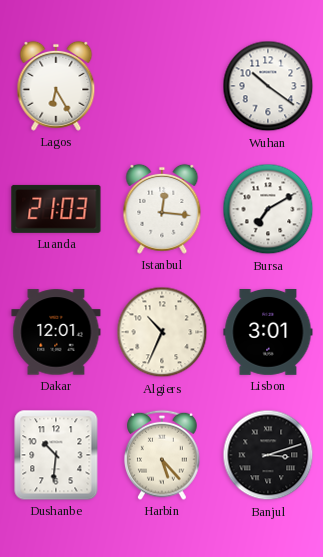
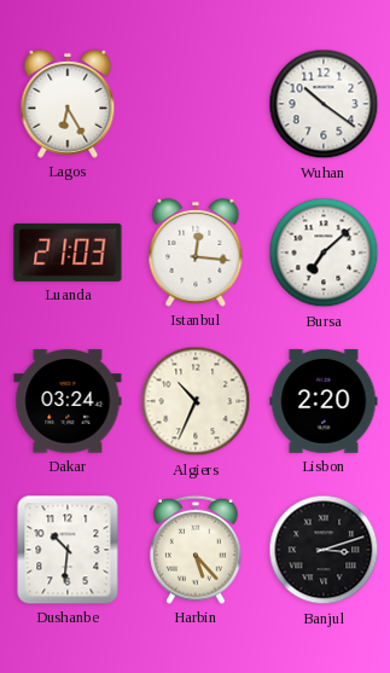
Bursa: 7:10 -> 7:08
Dakar: 12:01 -> 03:24
Lisbon: 3:01 -> 2:20
